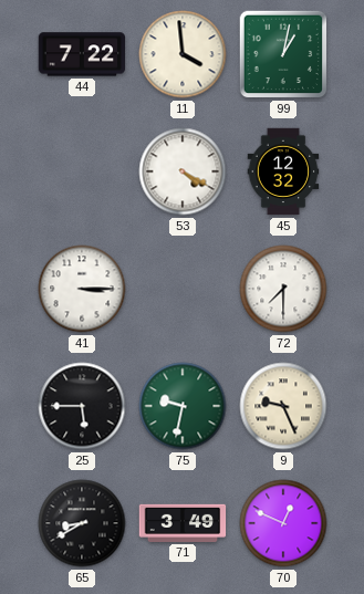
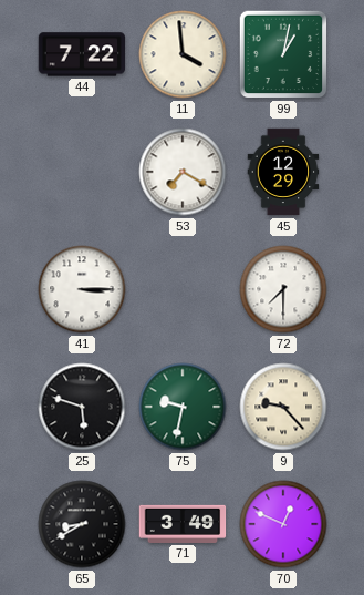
53: 4:20 -> 7:20
45: 12:32 -> 12:29
25: 5:45 -> 5:48
9: 9:26 -> 9:23
